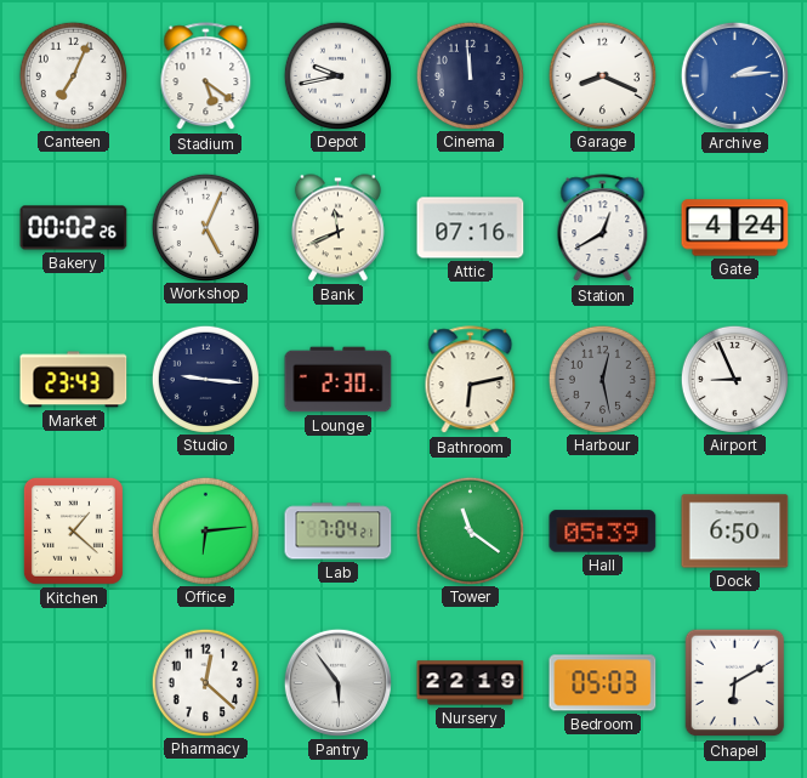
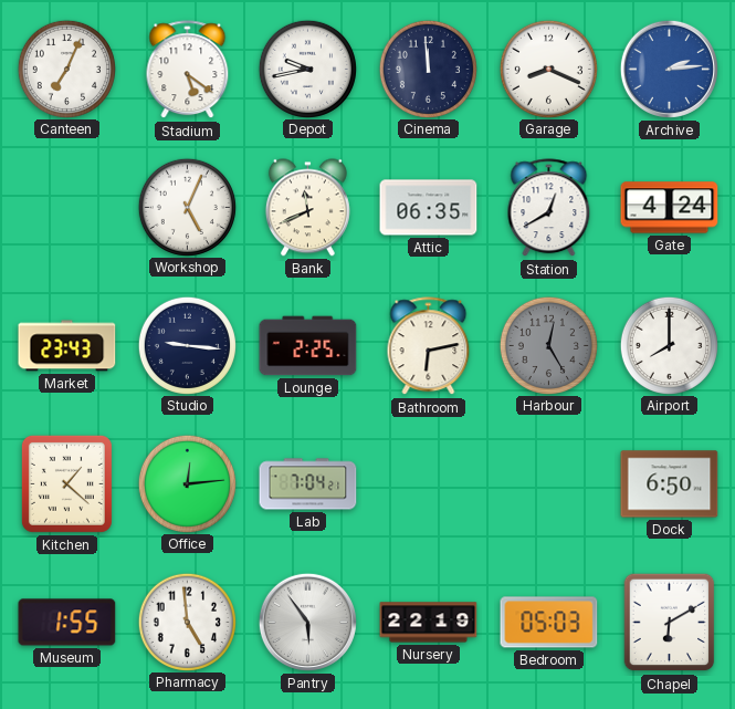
Bakery: 00:02 -> none
Attic: 07:16 -> 06:35
Lounge: 2:30 -> 2:25
Harbour: 12:28 -> 12:25
Airport: 8:56 -> 8:00
Office: 6:14 -> 12:14
Tower: 11:21 -> none
Hall: 05:39 -> none
Museum: none -> 1:55
Pharmacy: 12:22 -> 4:59
